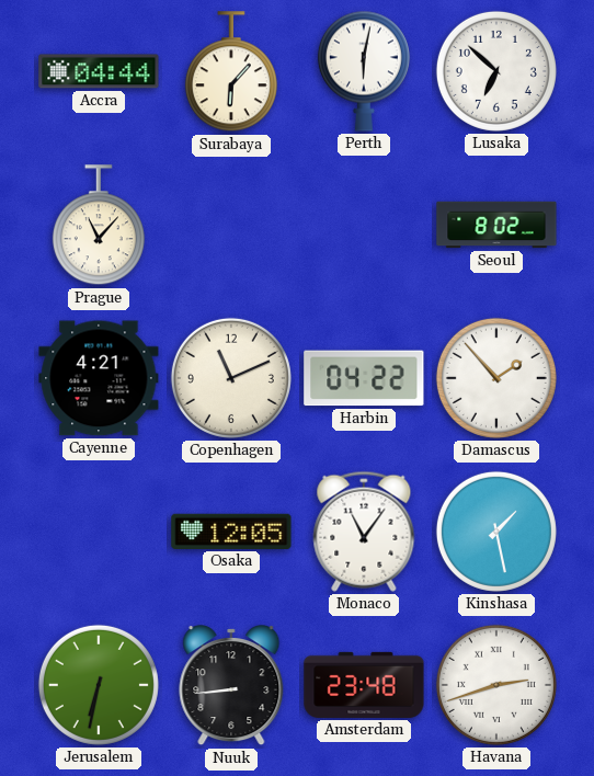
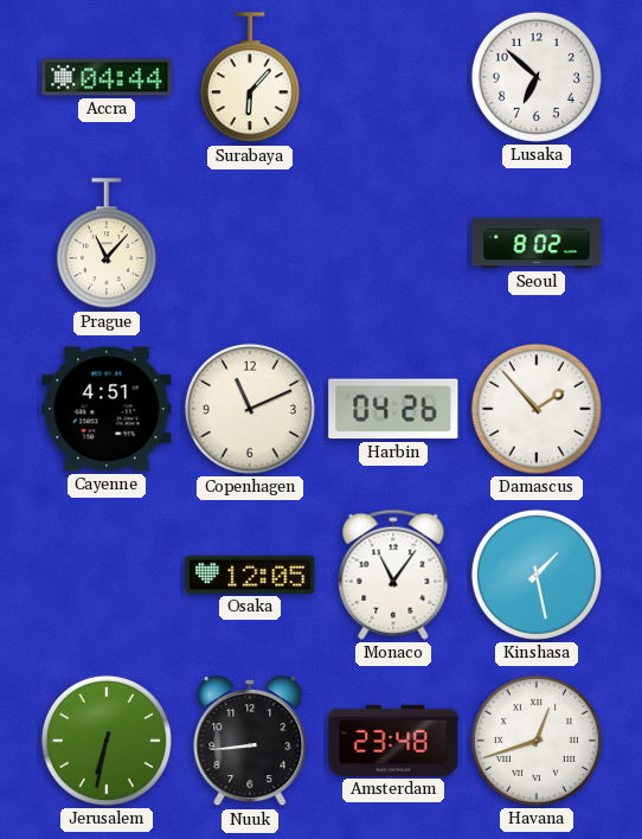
Perth: 6:02 -> none
Cayenne: 4:21 -> 4:51
Harbin: 04:22 -> 04:26
Havana: 2:42 -> 12:42
